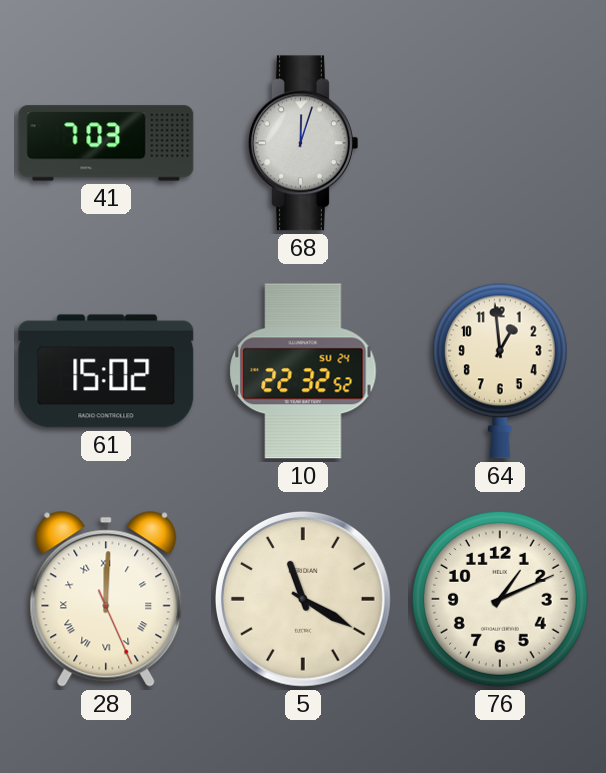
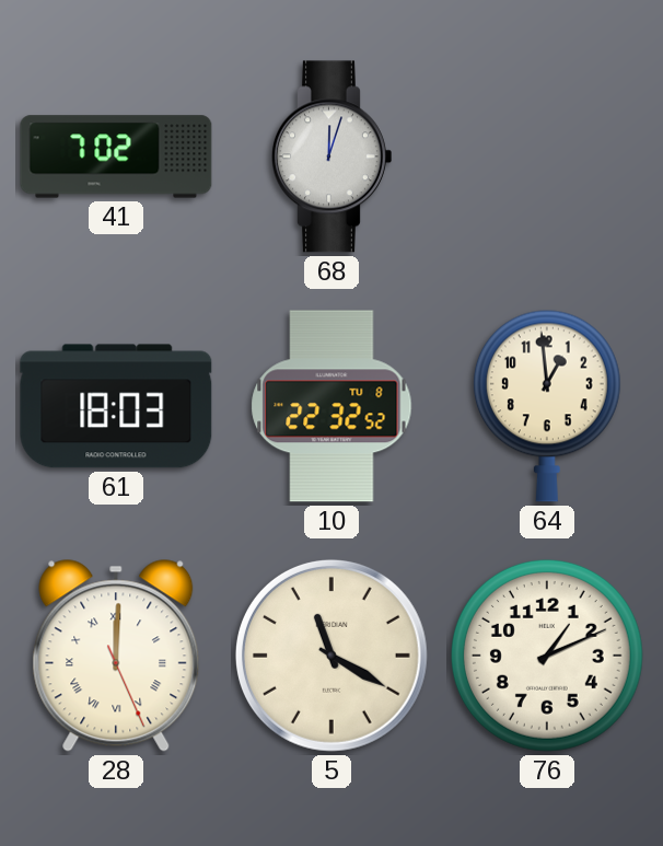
41: 7:03 -> 7:02
61: 15:02 -> 18:03
10 date: SU 24 -> TU 8
